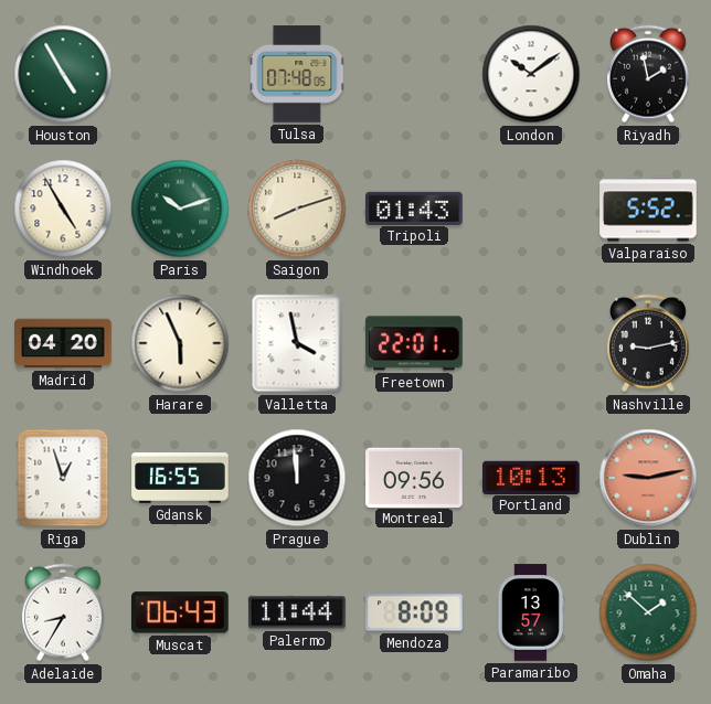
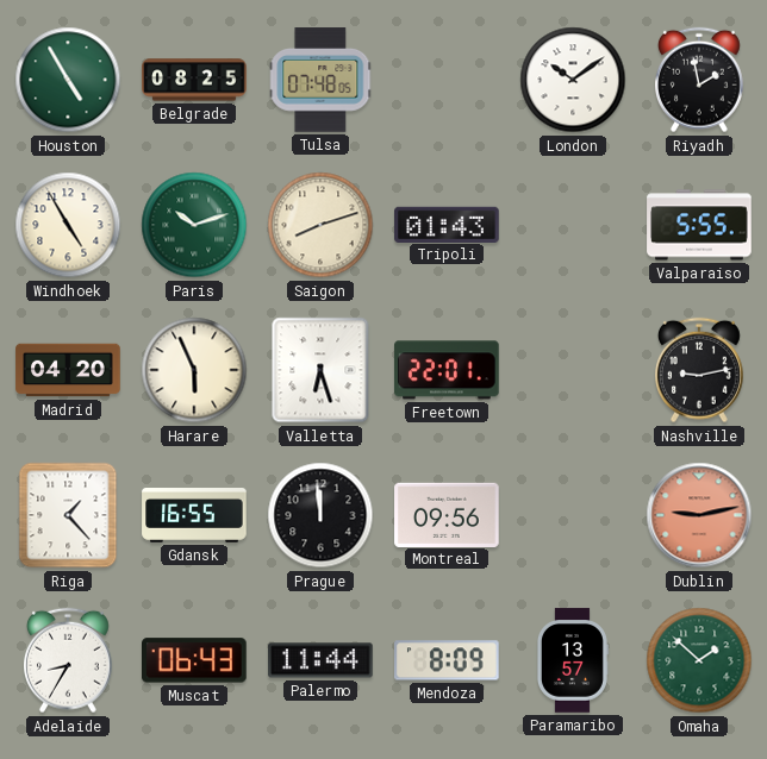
Belgrade: none -> 08:25
Valparaiso: 5:52 -> 5:55
Valletta: 3:58 -> 6:27
Riga: 12:57 -> 1:23
Portland: 10:13 -> none
